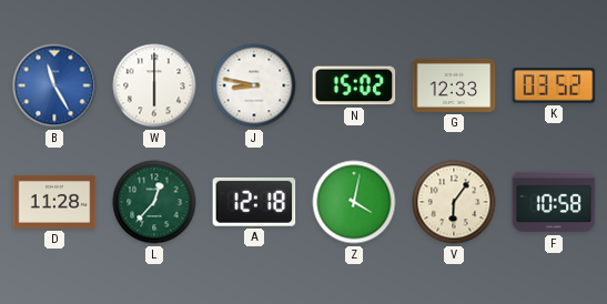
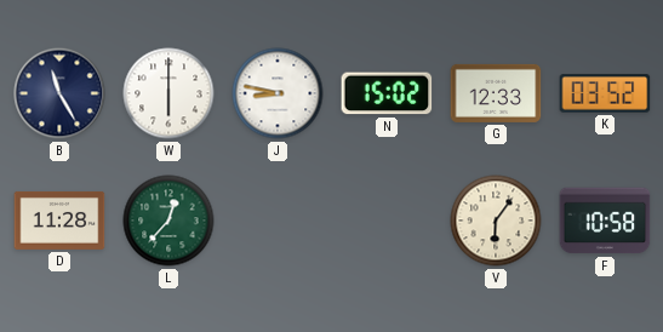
B dial: blue -> navy
A: 12:18 -> none
Z: 4:02 -> none
